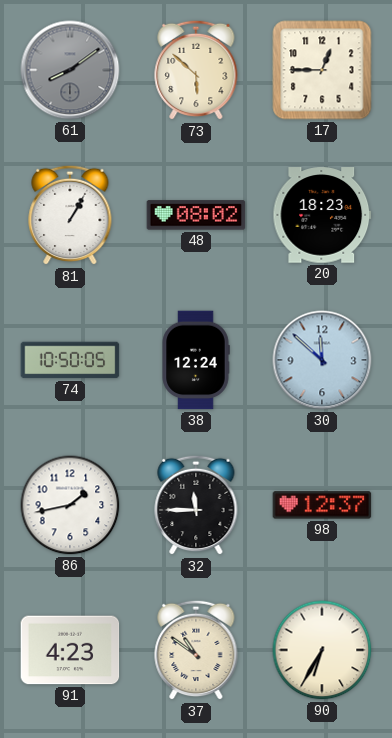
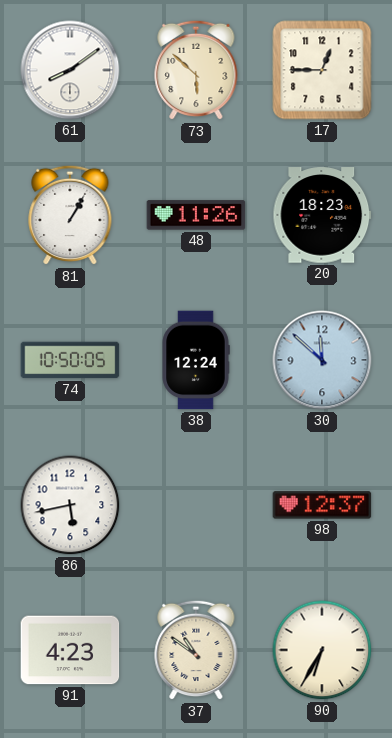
61 dial: grey -> white
48: 08:02 -> 11:26
86: 1:43 -> 5:43
32: 11:45 -> none
